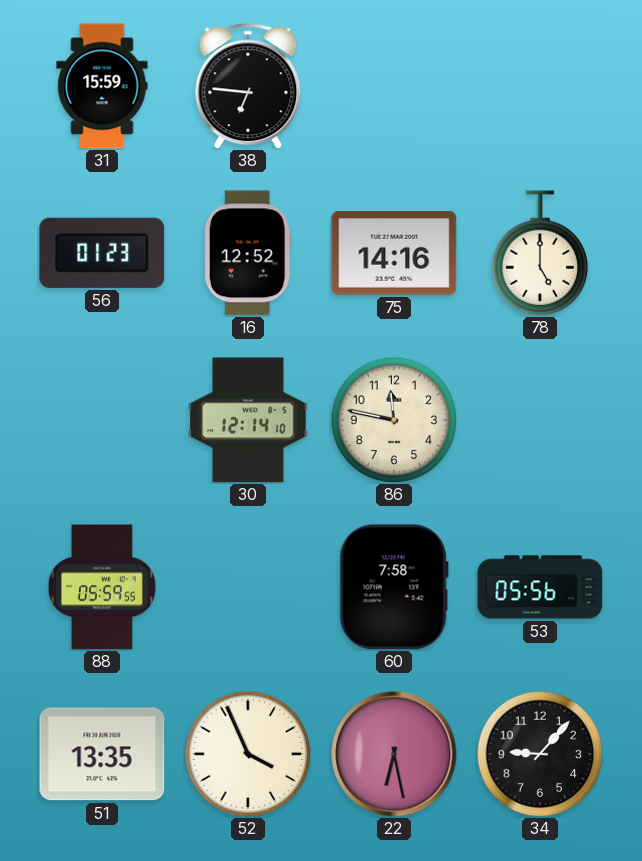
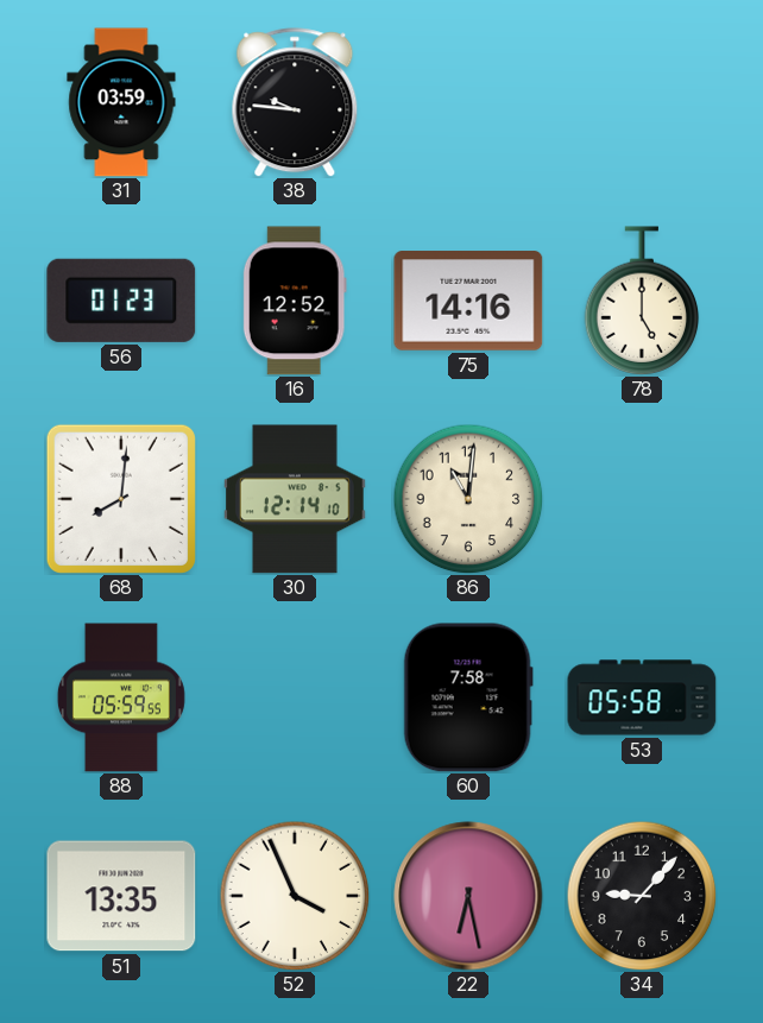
31: 15:59 -> 03:59
38: 6:46 -> 9:46
68: none -> 8:01
86: 11:47 -> 11:01
53: 05:56 -> 05:58
